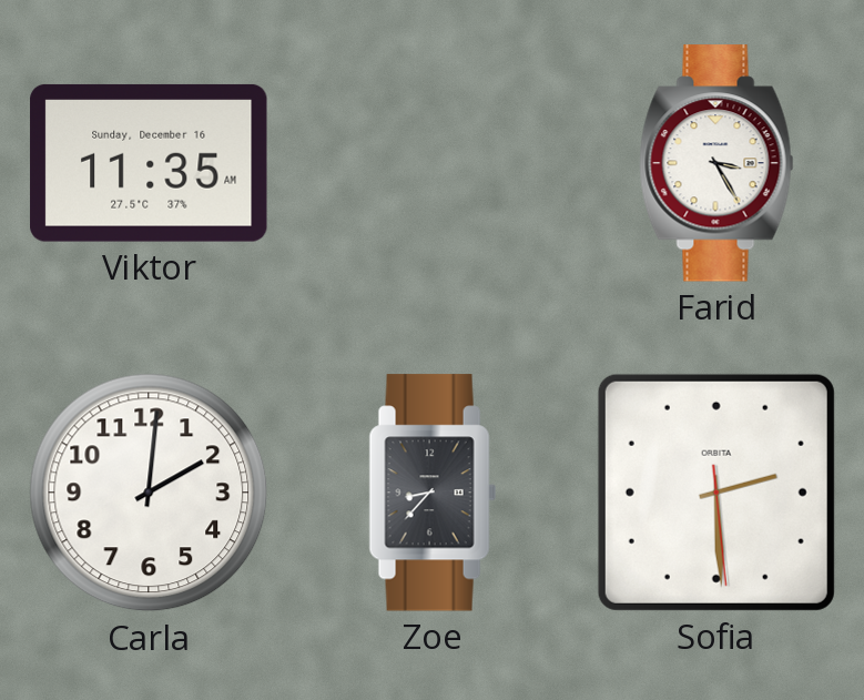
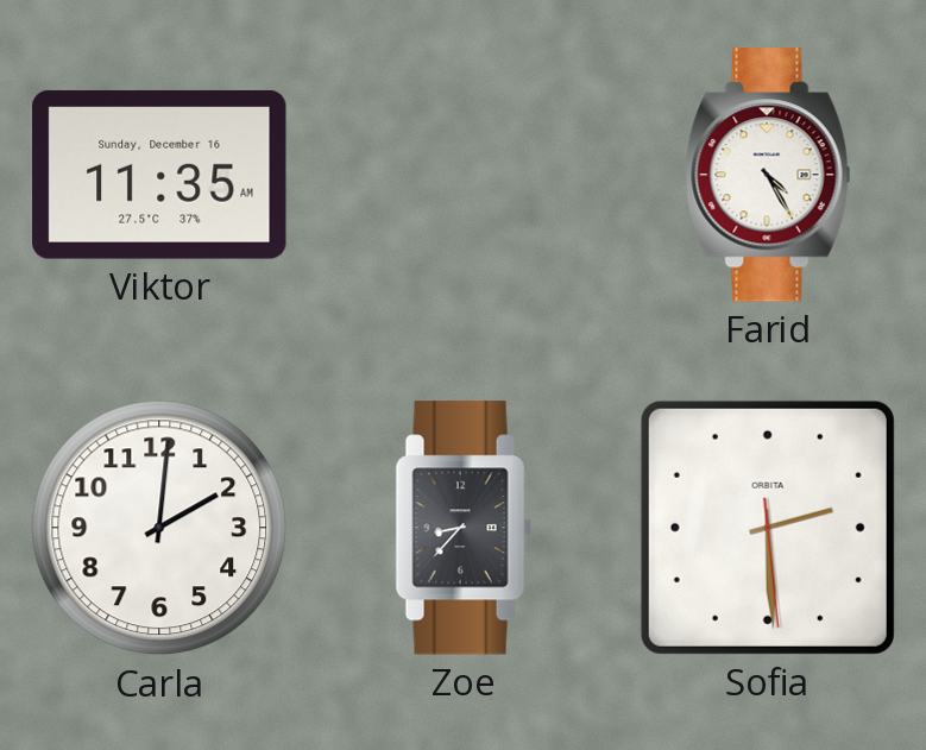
Farid: 3:25 -> 4:25
